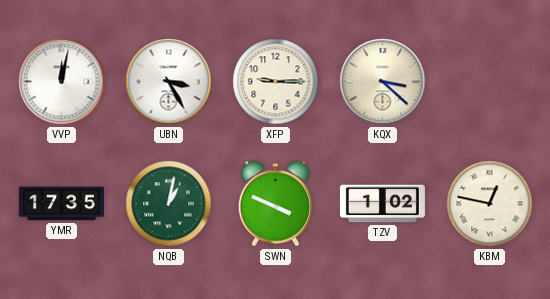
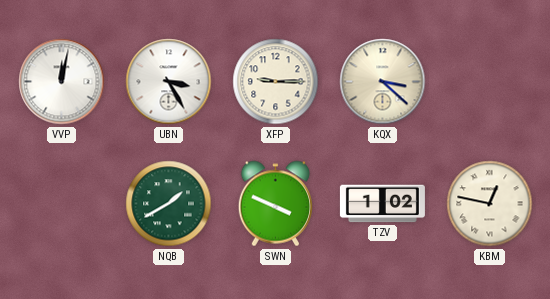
YMR: 17:35 -> none
NQB: 1:02 -> 1:40
